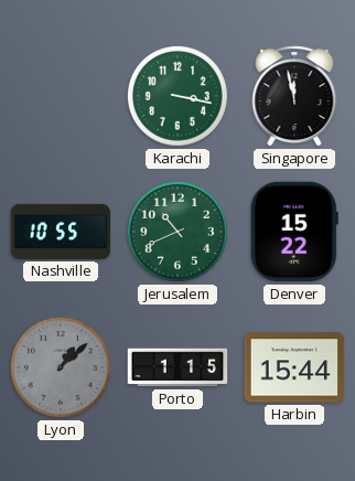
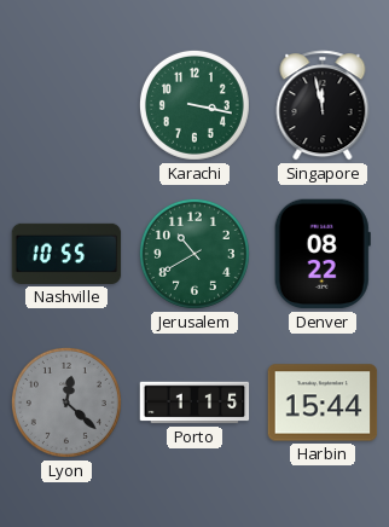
Jerusalem: 10:41 -> 10:40
Denver: 15:22 -> 08:22
Lyon: 1:08 -> 12:22
